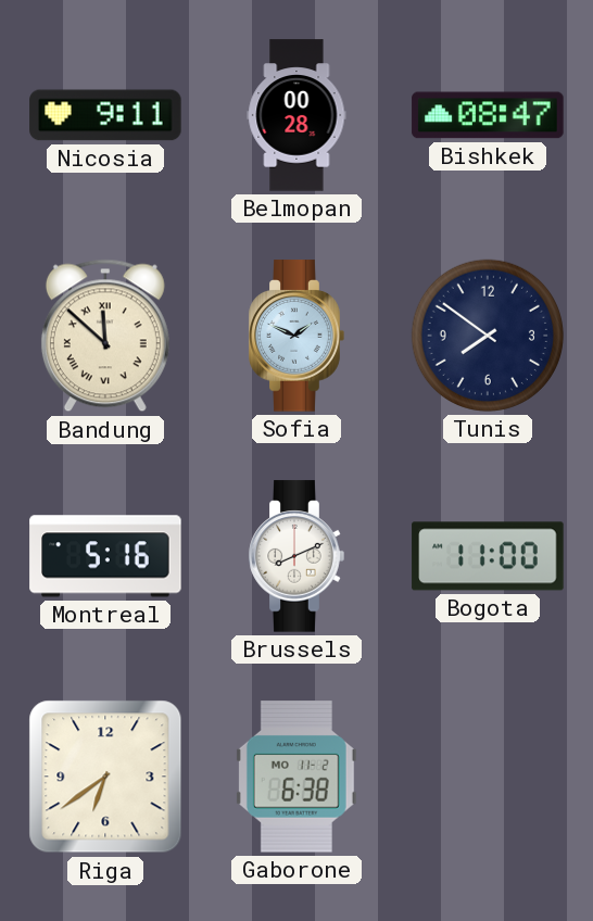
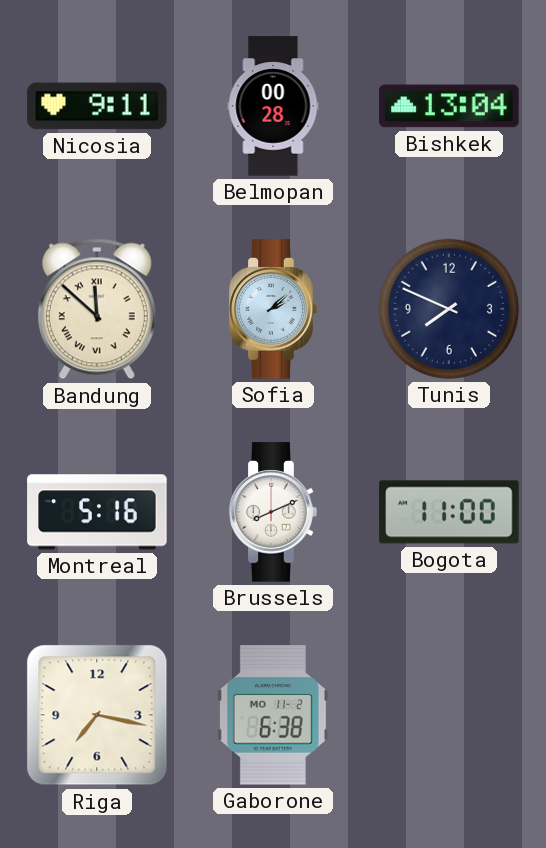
Bishkek: 08:47 -> 13:04
Sofia: 1:49 -> 2:08
Tunis: 7:51 -> 7:49
Riga: 6:39 -> 7:17
